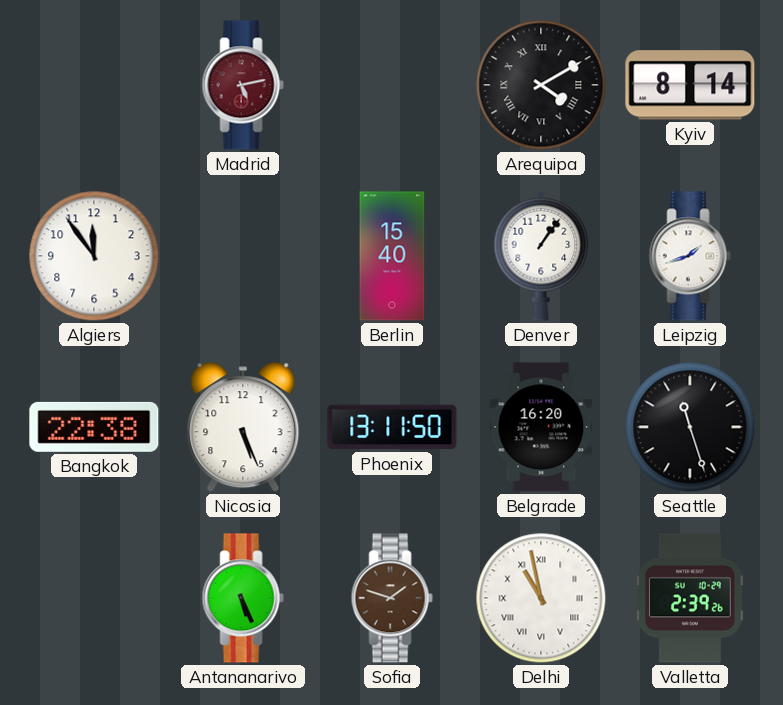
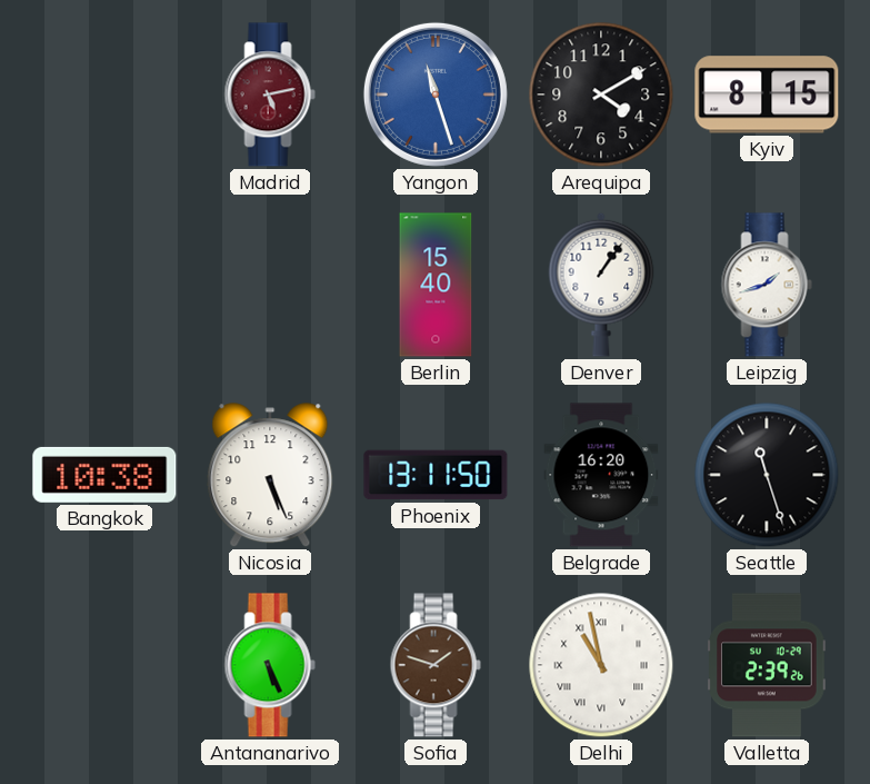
Yangon: none -> 11:27
Arequipa numerals: Roman -> Arabic
Kyiv: 8:14 -> 8:15
Algiers: 11:54 -> none
Bangkok: 22:38 -> 10:38
